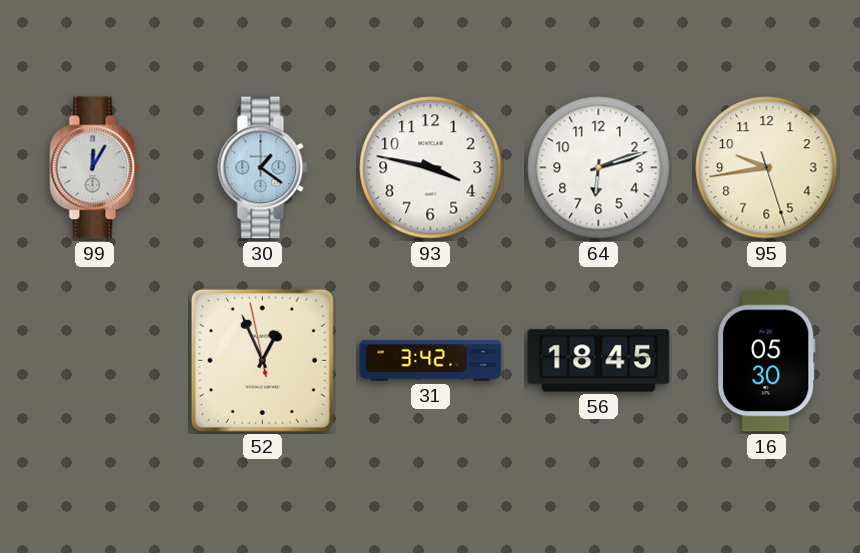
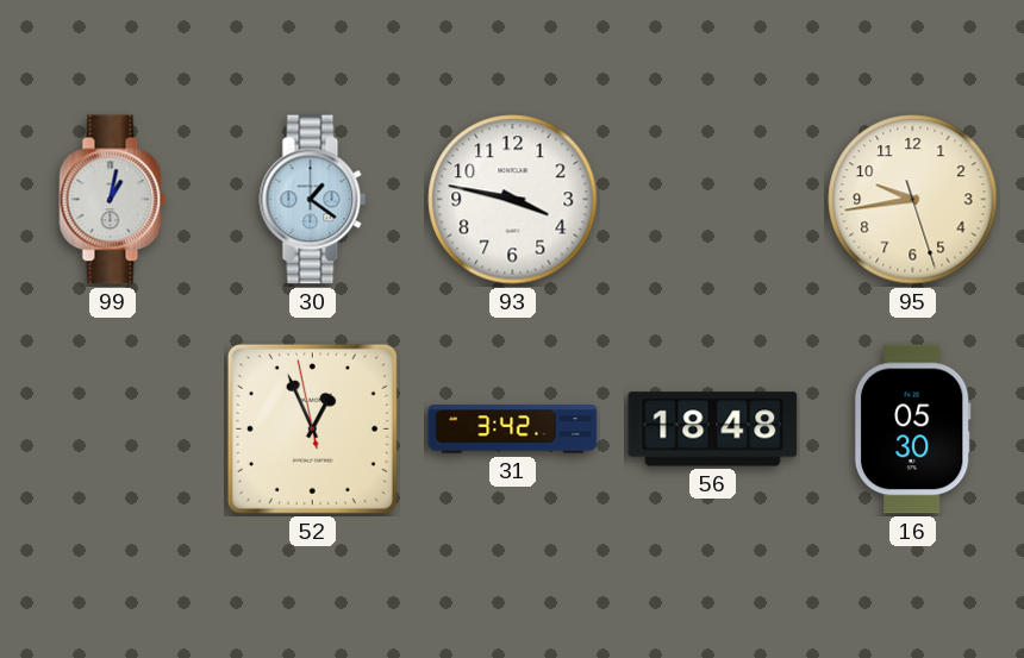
99: 12:05 -> 1:02
64: 6:12 -> none
56: 18:45 -> 18:48
